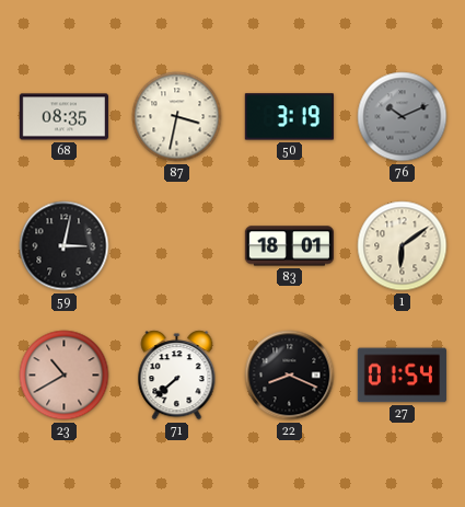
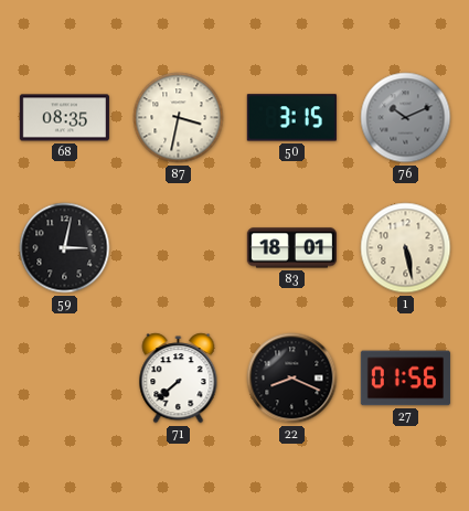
50: 3:19 -> 3:15
1: 6:09 -> 5:28
23: 10:40 -> none
27: 01:54 -> 01:56
